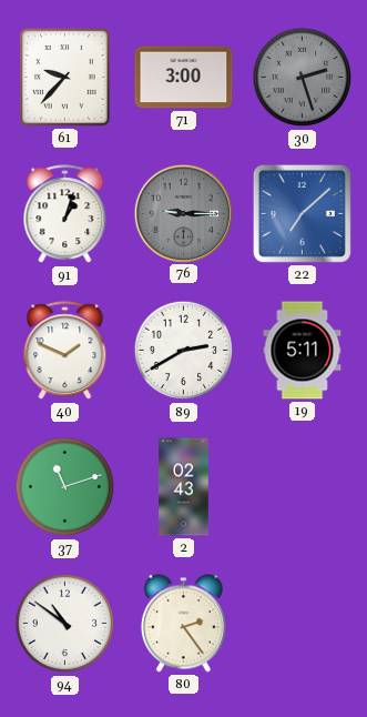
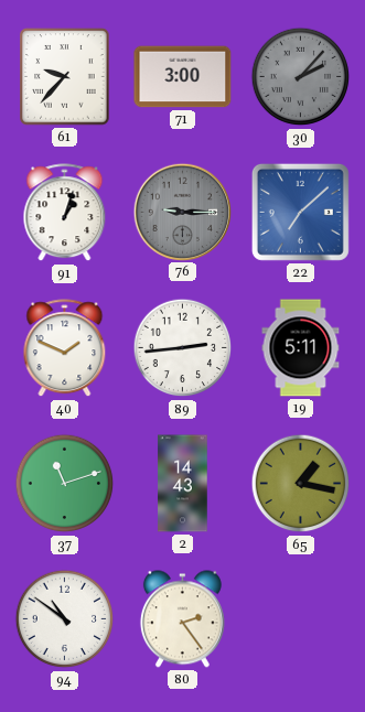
30: 2:27 -> 2:07
89: 2:40 -> 2:44
2: 02:43 -> 14:43
65: none -> 1:17
